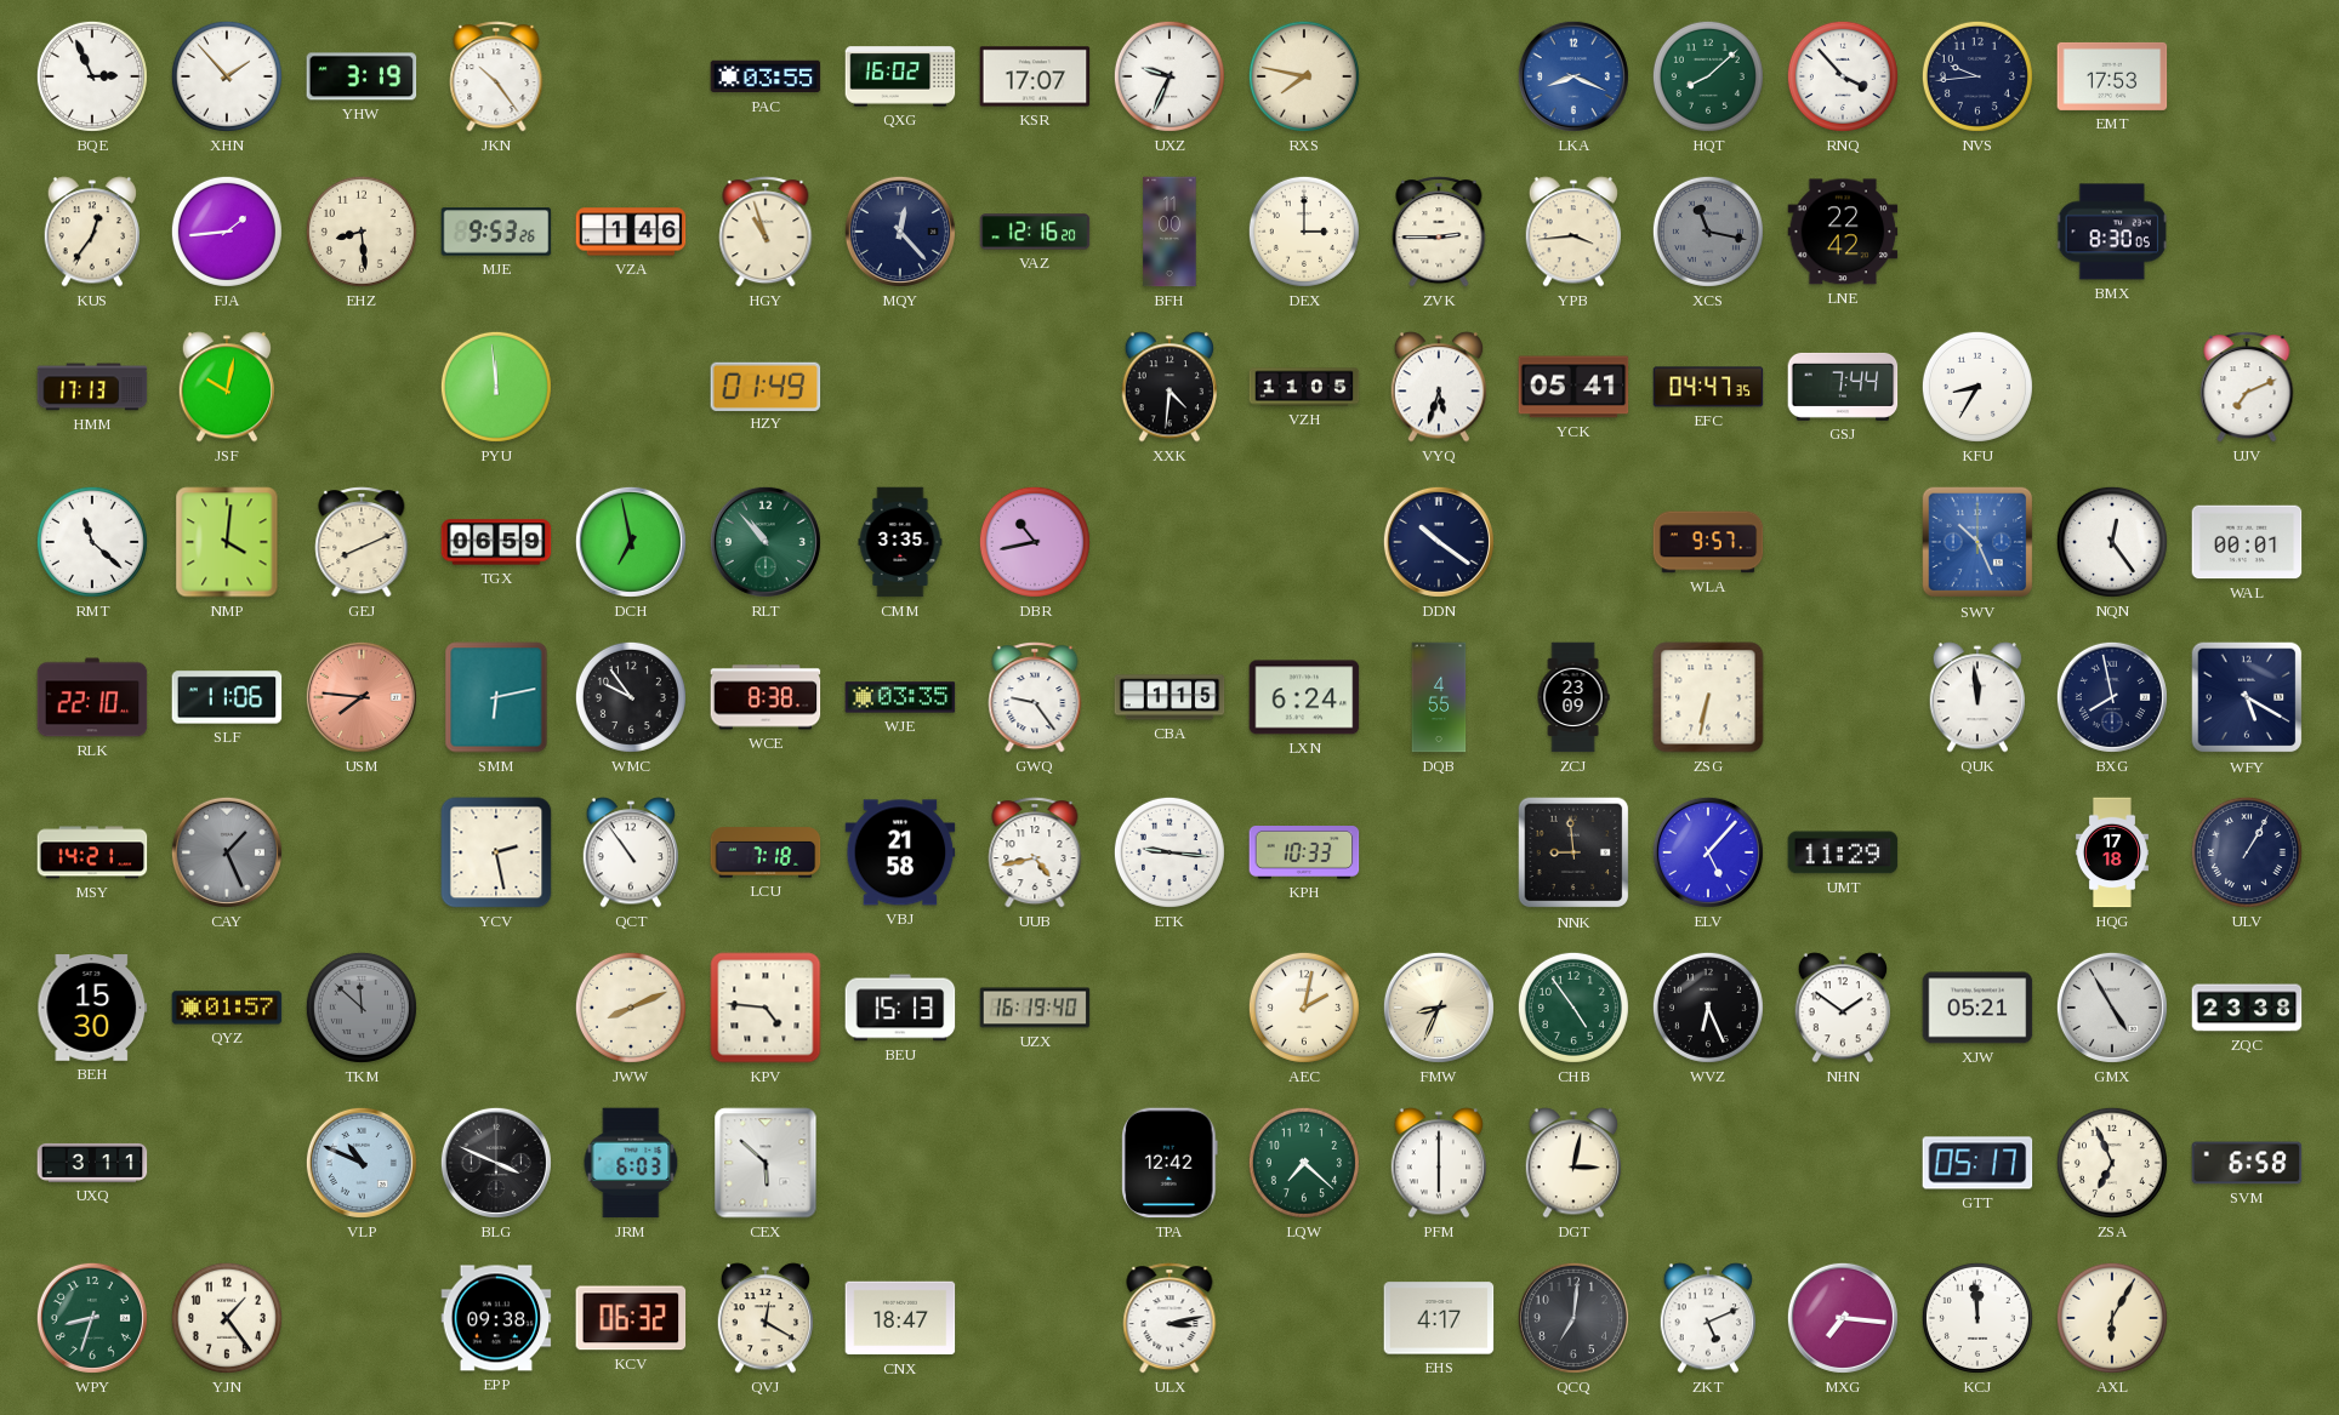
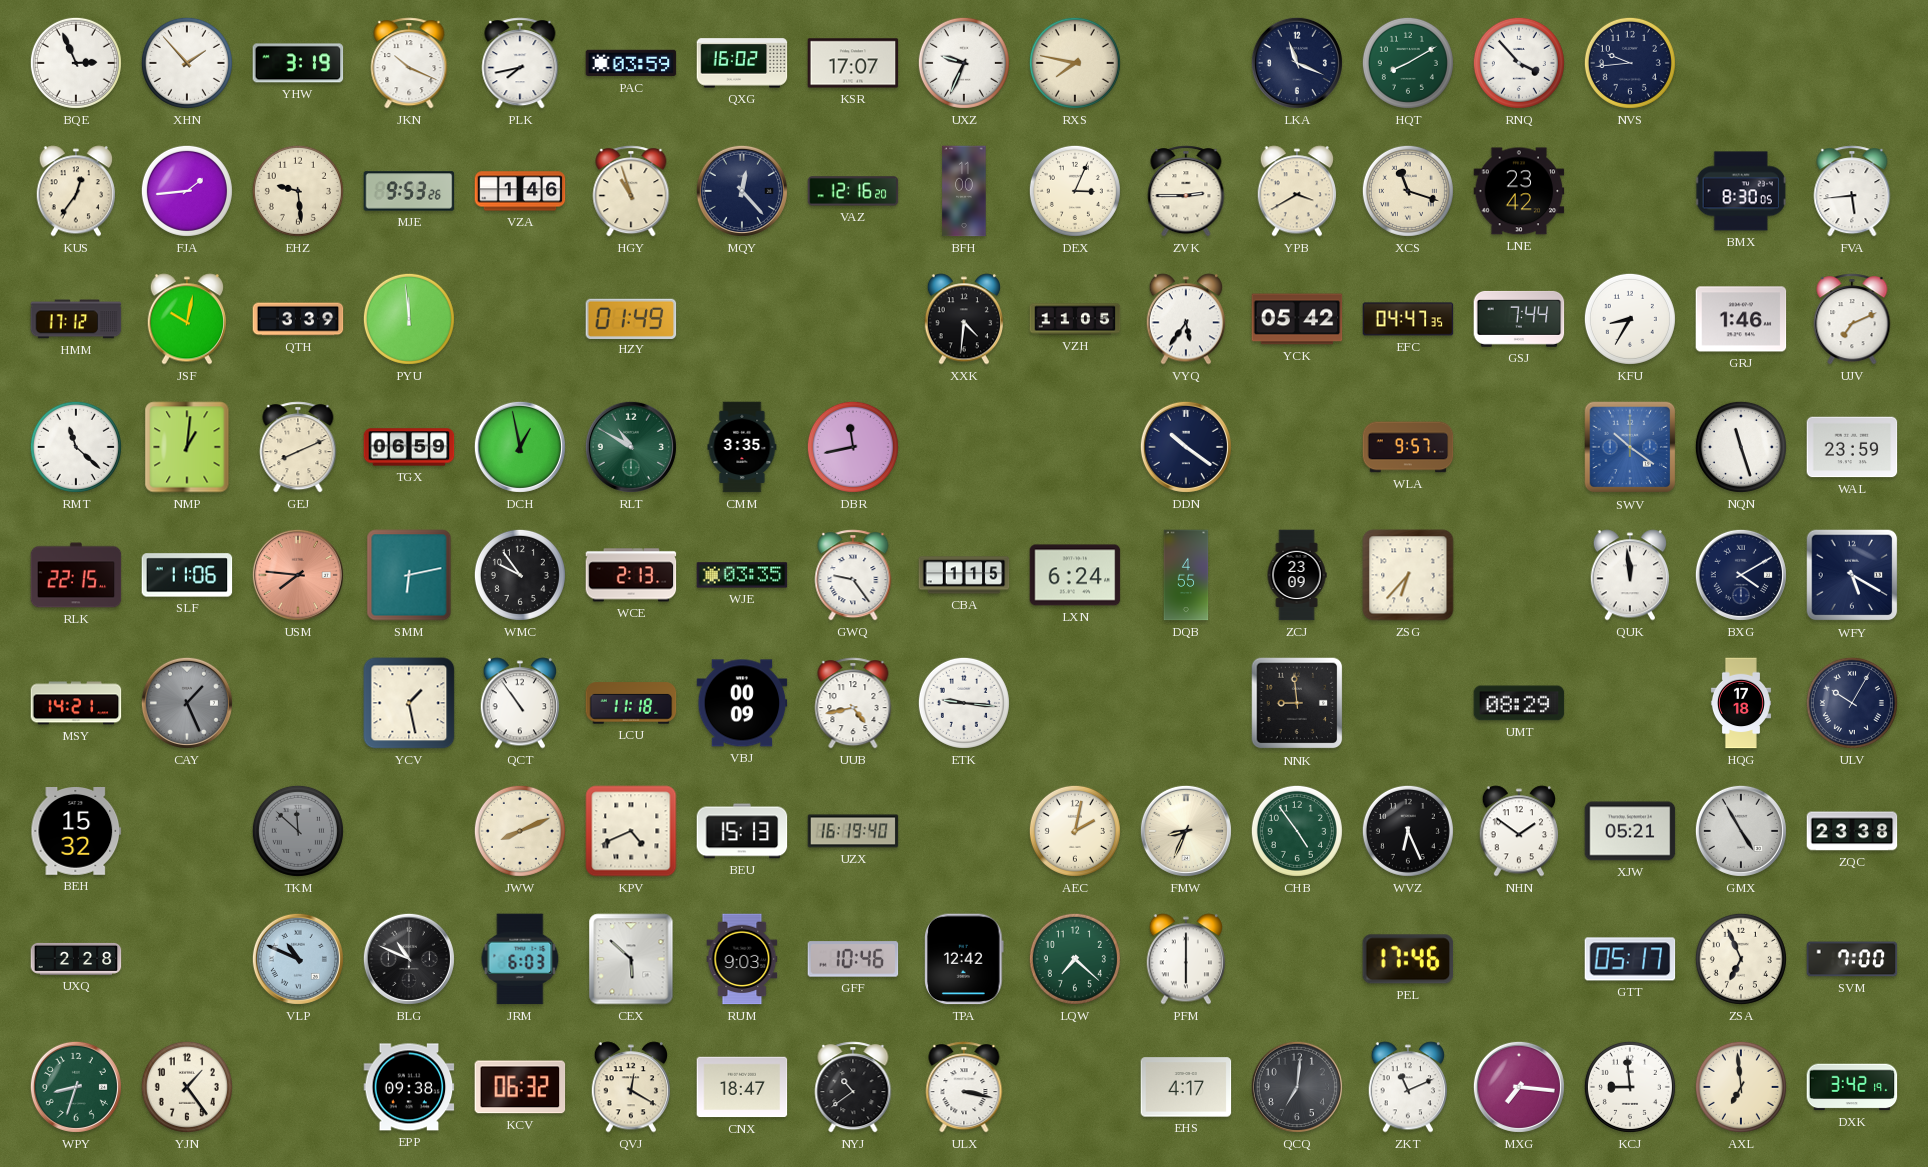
JKN: 10:24 -> 10:19
PLK: none -> 7:43
PAC: 03:55 -> 03:59
LKA: 8:19 -> 11:19
LKA dial: blue -> navy
HQT: 8:08 -> 8:10
EMT: 17:53 -> none
EHZ: 8:29 -> 9:29
DEX: 3:00 -> 3:04
YPB: 3:44 -> 3:40
XCS: 11:17 -> 11:18
XCS dial: grey -> cream
LNE: 22:42 -> 23:42
FVA: none -> 5:44
HMM: 17:13 -> 17:12
QTH: none -> 3:39
VYQ: 5:33 -> 5:36
YCK: 05:41 -> 05:42
GRJ: none -> 1:46
NMP: 4:01 -> 1:01
DCH: 6:58 -> 12:58
RLT: 10:53 -> 10:50
DBR: 10:43 -> 11:43
SWV: 10:26 -> 10:21
NQN: 12:24 -> 11:27
WAL: 00:01 -> 23:59
RLK: 22:10 -> 22:15
WCE: 8:38 -> 2:13
ZSG: 6:32 -> 6:37
BXG: 7:58 -> 4:10
YCV: 2:28 -> 1:28
LCU: 7:18 -> 11:18
VBJ: 21:58 -> 00:09
KPH: 10:33 -> none
ELV: 5:07 -> none
UMT: 11:29 -> 08:29
ULV: 1:05 -> 10:05
BEH: 15:30 -> 15:32
QYZ: 01:57 -> none
KPV: 4:46 -> 4:41
UXQ: 3:11 -> 2:28
BLG: 3:49 -> 10:49
RUM: none -> 9:03
GFF: none -> 10:46
DGT: 3:02 -> none
PEL: none -> 17:46
SVM: 6:58 -> 7:00
NYJ: none -> 10:39
ULX: 3:13 -> 3:17
ZKT: 5:11 -> 11:11
KCJ: 11:59 -> 8:59
AXL: 6:05 -> 6:59
DXK: none -> 3:42
